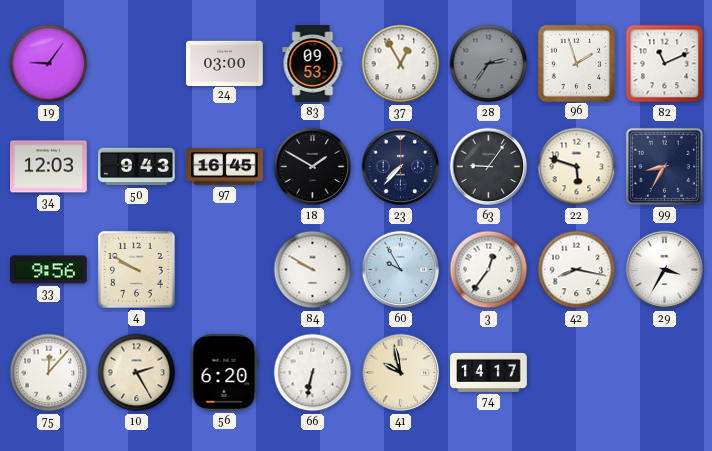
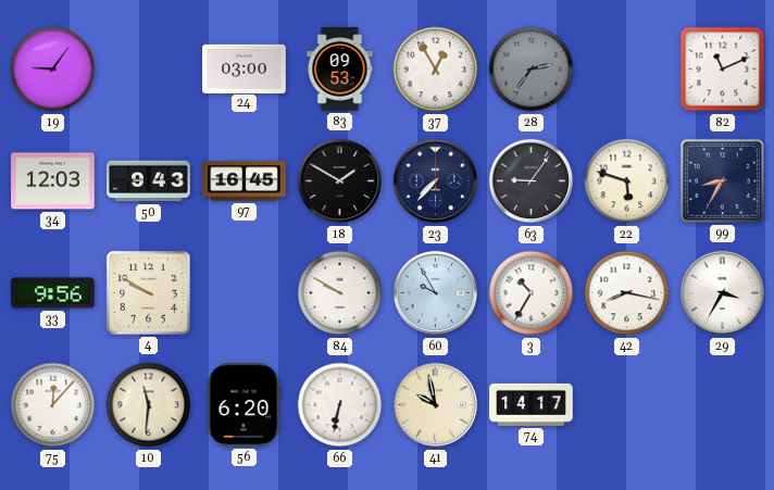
96: 1:57 -> none
3: 12:36 -> 10:35
10: 2:25 -> 11:31
